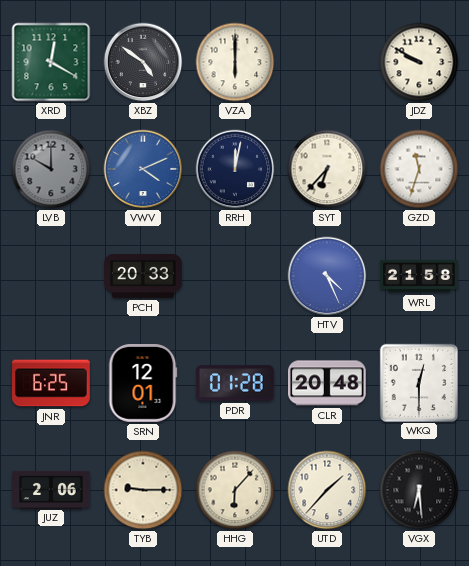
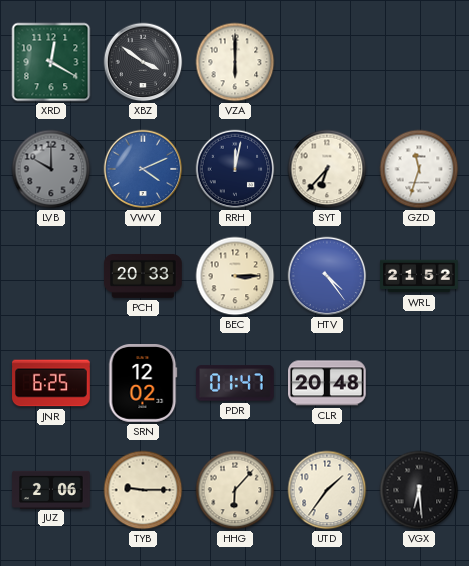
XBZ: 4:51 -> 3:51
JDZ: 9:50 -> none
BEC: none -> 3:15
HTV: 4:26 -> 4:24
WRL: 21:58 -> 21:52
SRN: 12:01 -> 12:02
PDR: 01:28 -> 01:47
WKQ: 12:30 -> none
UTD: 1:37 -> 1:36
